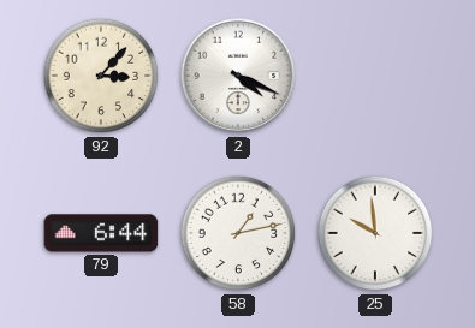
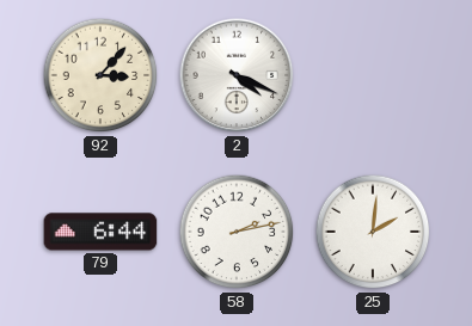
58: 1:13 -> 2:13
25: 9:59 -> 2:01
